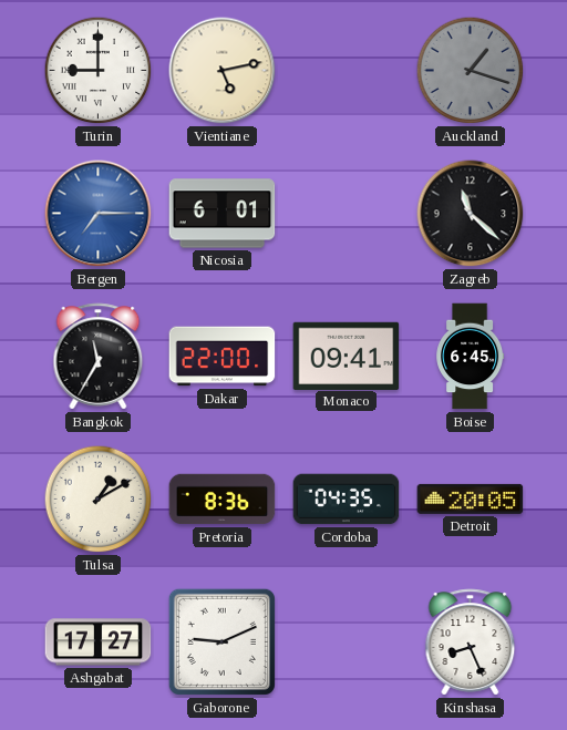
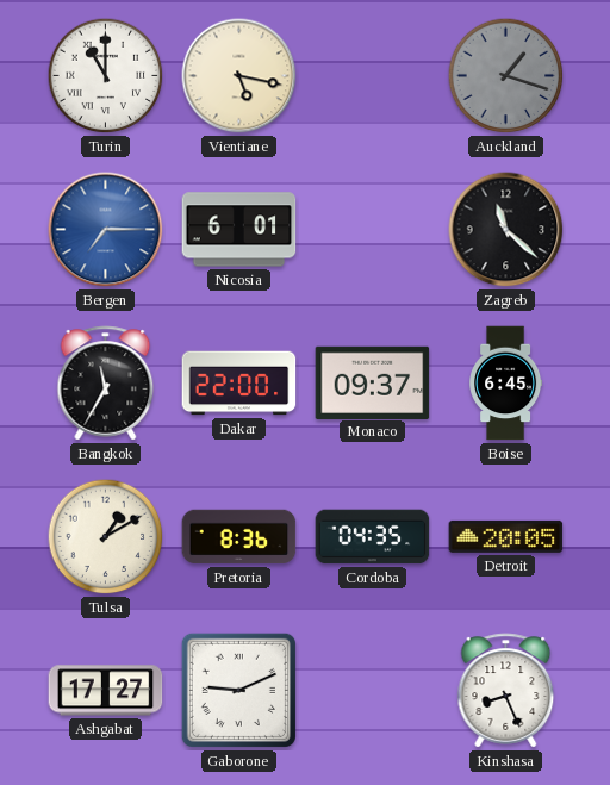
Turin: 9:00 -> 11:00
Vientiane: 5:13 -> 5:17
Monaco: 09:41 -> 09:37
